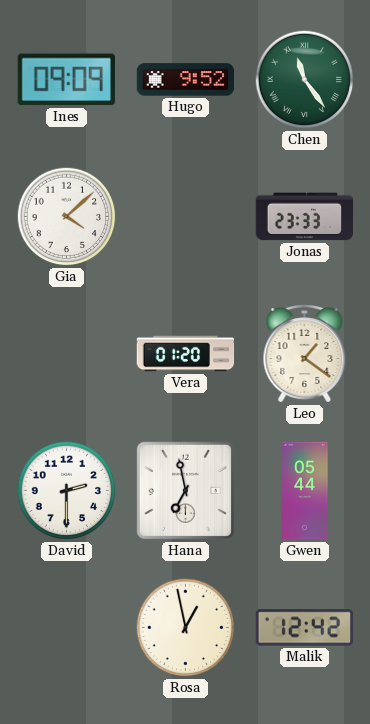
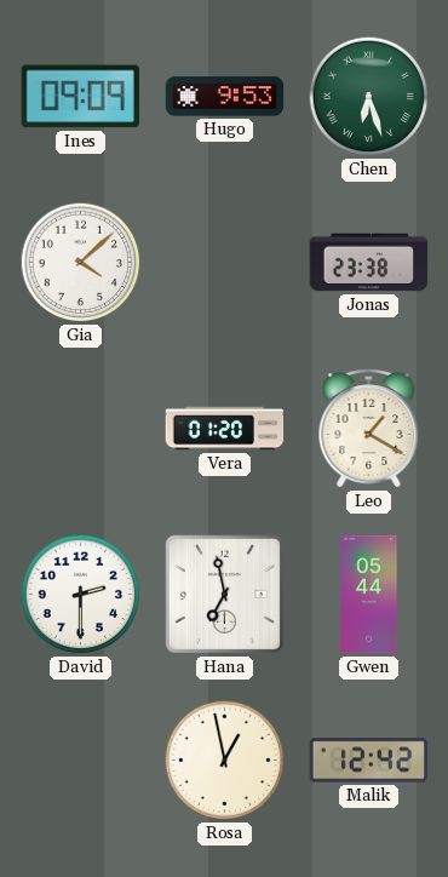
Hugo: 9:52 -> 9:53
Chen: 11:24 -> 6:27
Jonas: 23:33 -> 23:38
Leo: 1:21 -> 1:20
